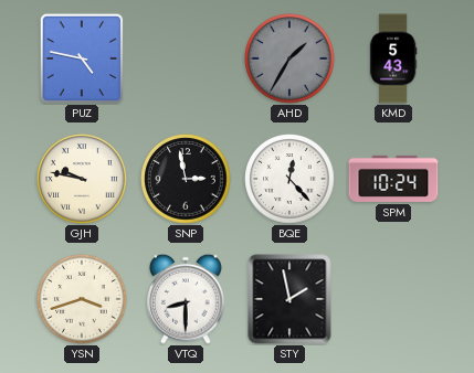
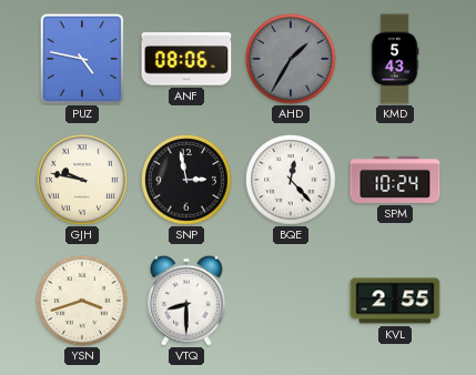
ANF: none -> 08:06
STY: 1:58 -> none
KVL: none -> 2:55
